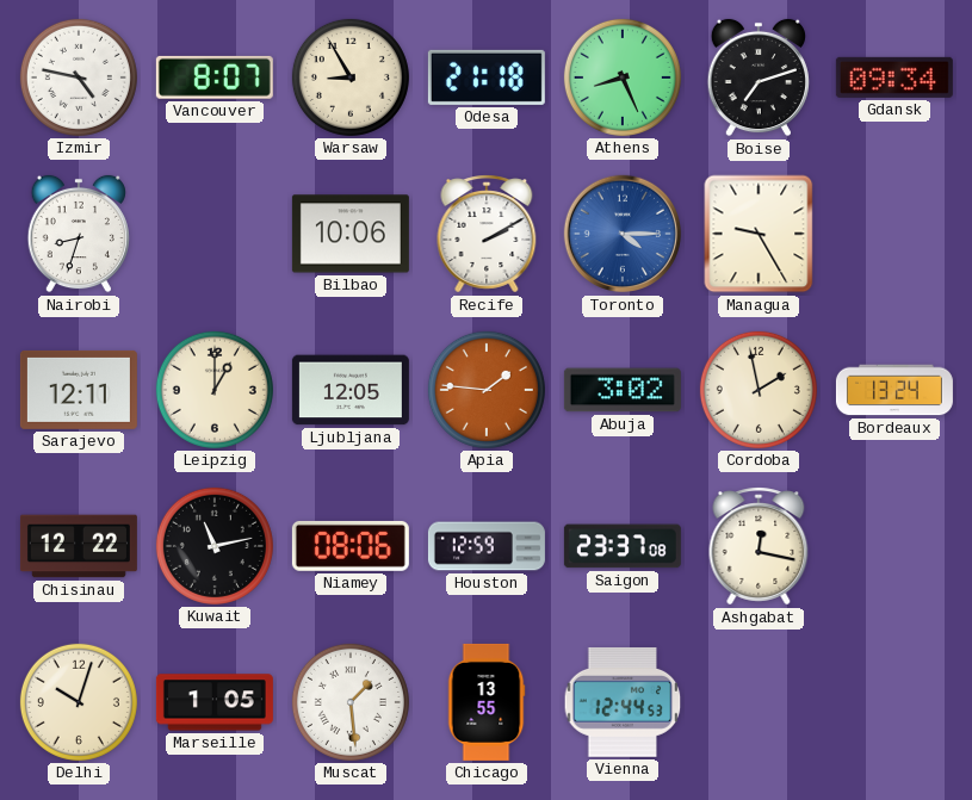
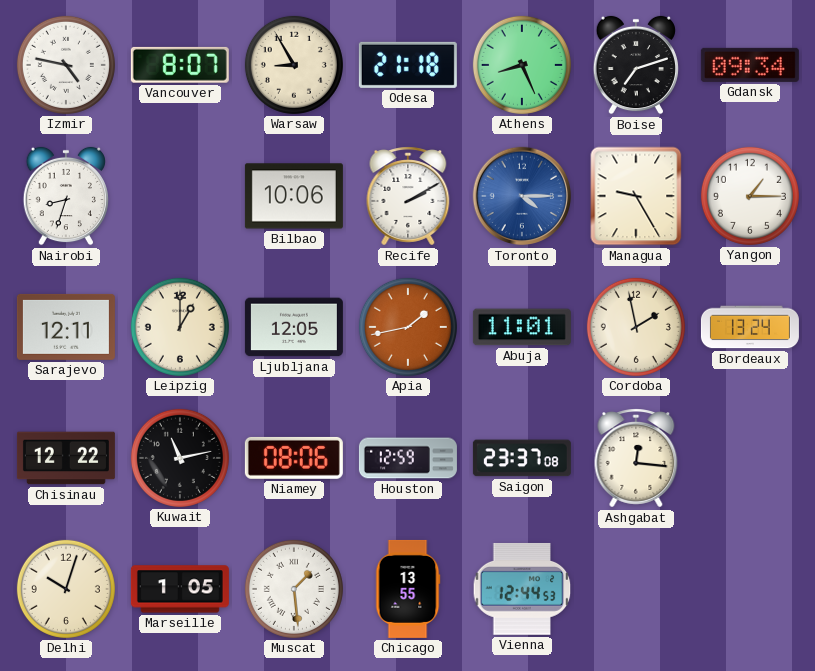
Yangon: none -> 1:15
Apia: 1:46 -> 1:43
Abuja: 3:02 -> 11:01
Ashgabat: 12:17 -> 12:16
